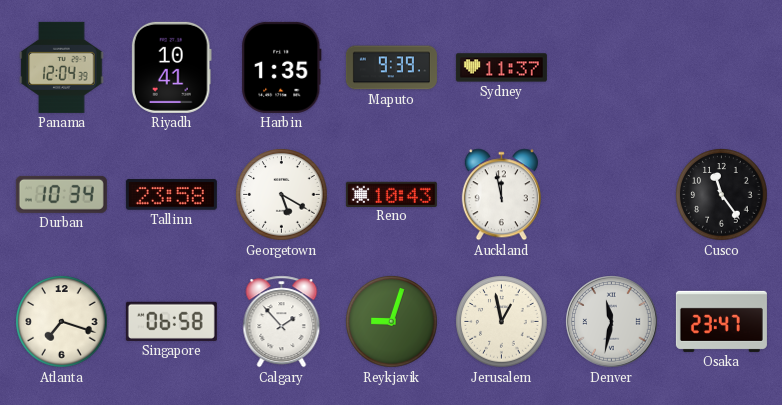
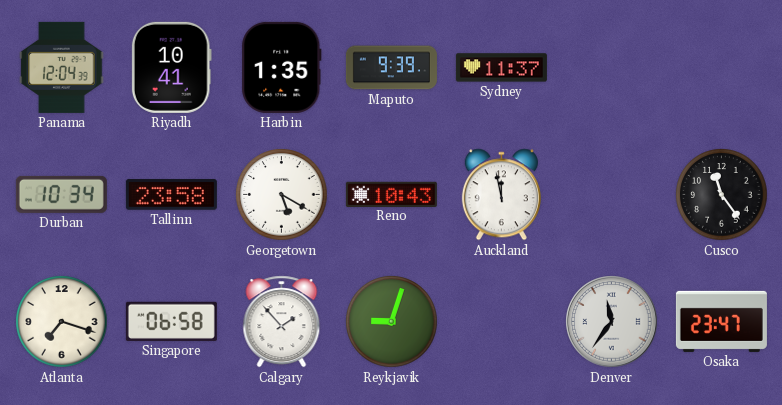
Jerusalem: 12:58 -> none
Denver: 11:32 -> 11:36
